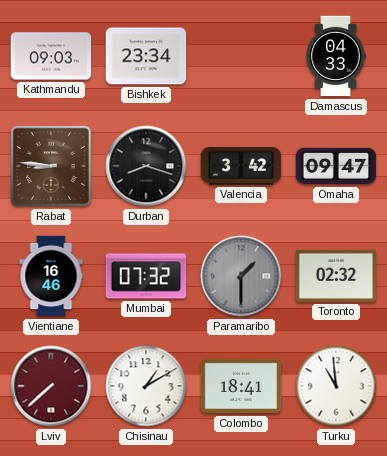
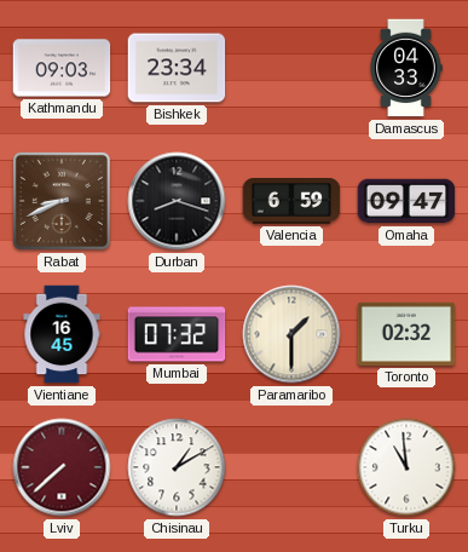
Rabat: 8:46 -> 8:41
Valencia: 3:42 -> 6:59
Vientiane: 16:46 -> 16:45
Paramaribo dial: grey -> cream
Colombo: 18:41 -> none
